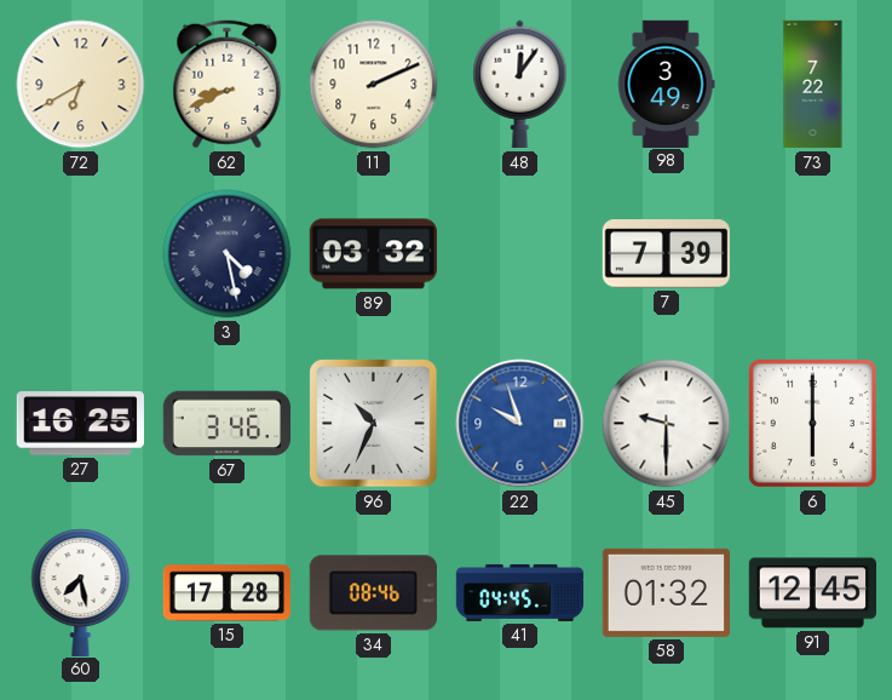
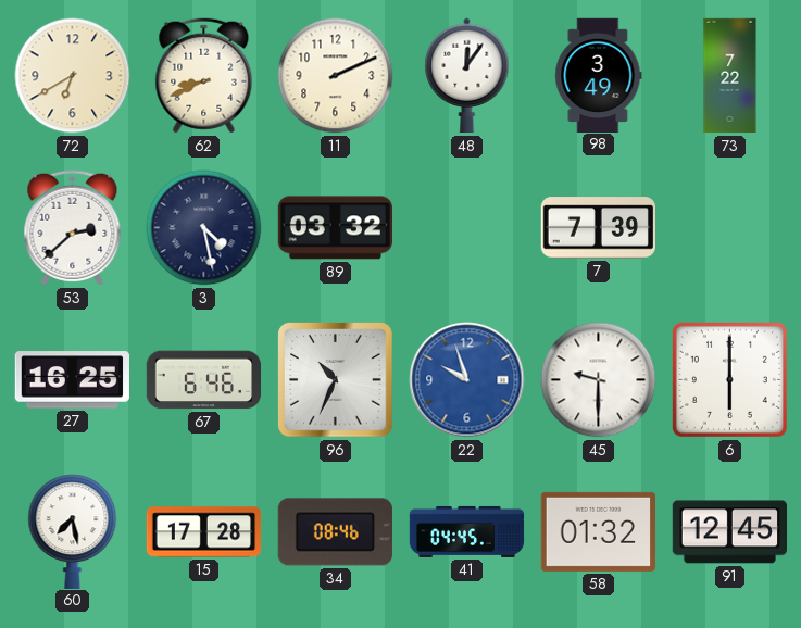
53: none -> 2:38
67: 3:46 -> 6:46
